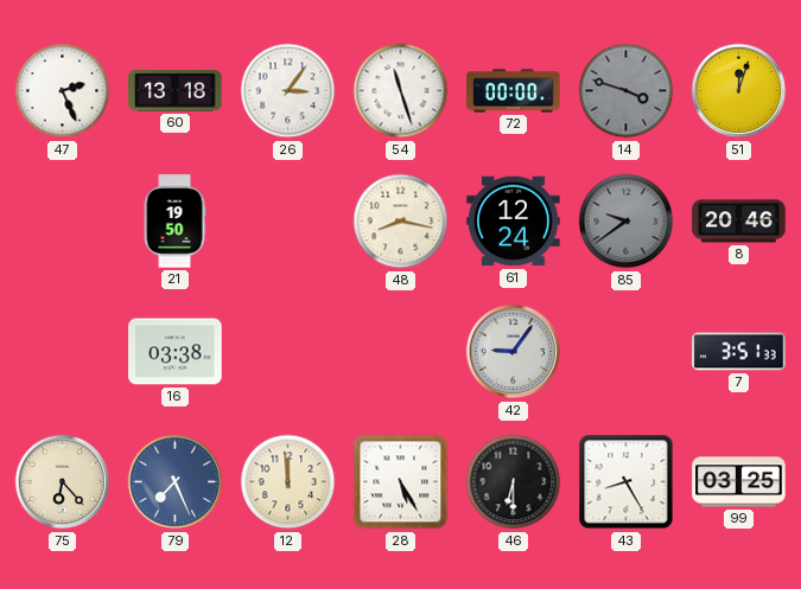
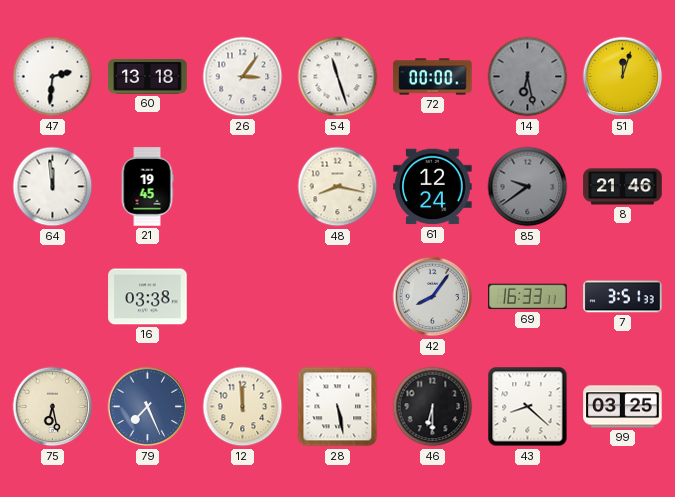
47: 2:26 -> 2:31
14: 3:48 -> 6:28
64: none -> 11:59
21: 19:50 -> 19:45
8: 20:46 -> 21:46
42: 9:06 -> 8:06
69: none -> 16:33
75: 6:23 -> 6:28
28: 5:25 -> 5:28
43: 8:25 -> 8:22
